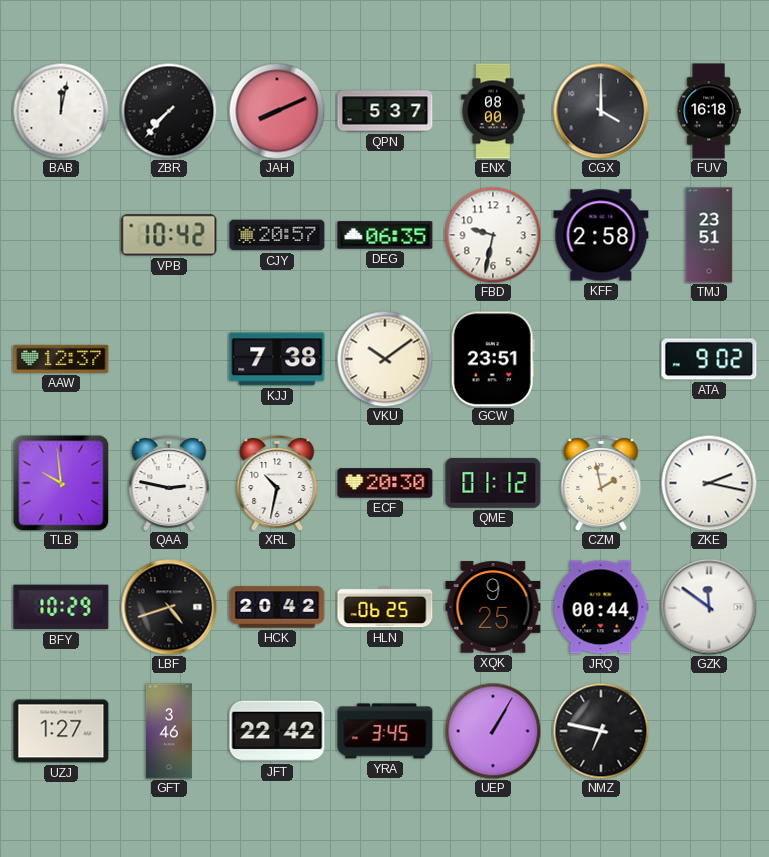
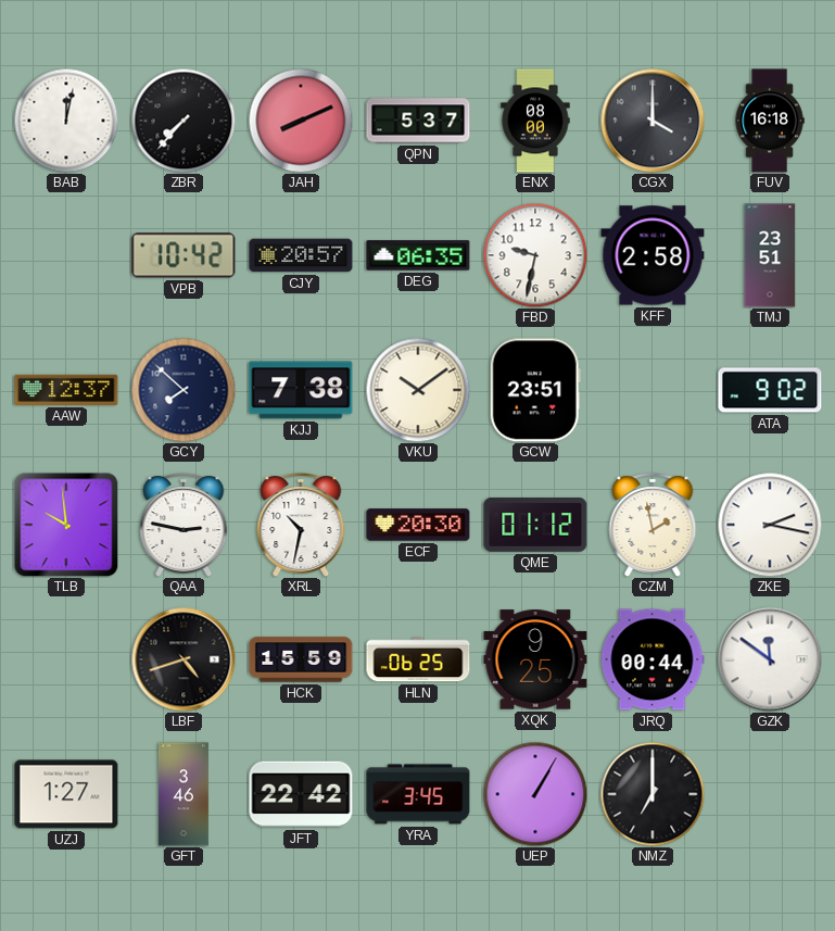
GCY: none -> 7:52
BFY: 10:29 -> none
HCK: 20:42 -> 15:59
NMZ: 6:47 -> 7:00
